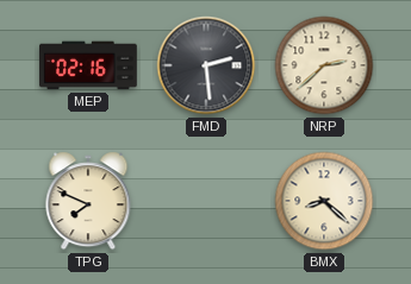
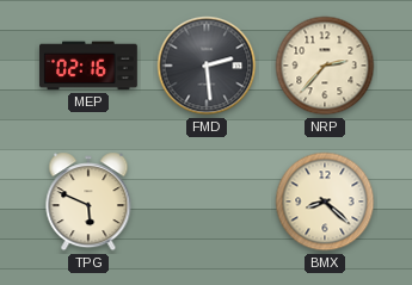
NRP: 2:38 -> 2:37
TPG: 7:49 -> 5:49
